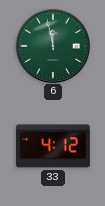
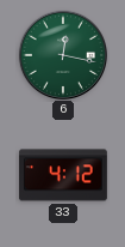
6: 11:58 -> 12:17
